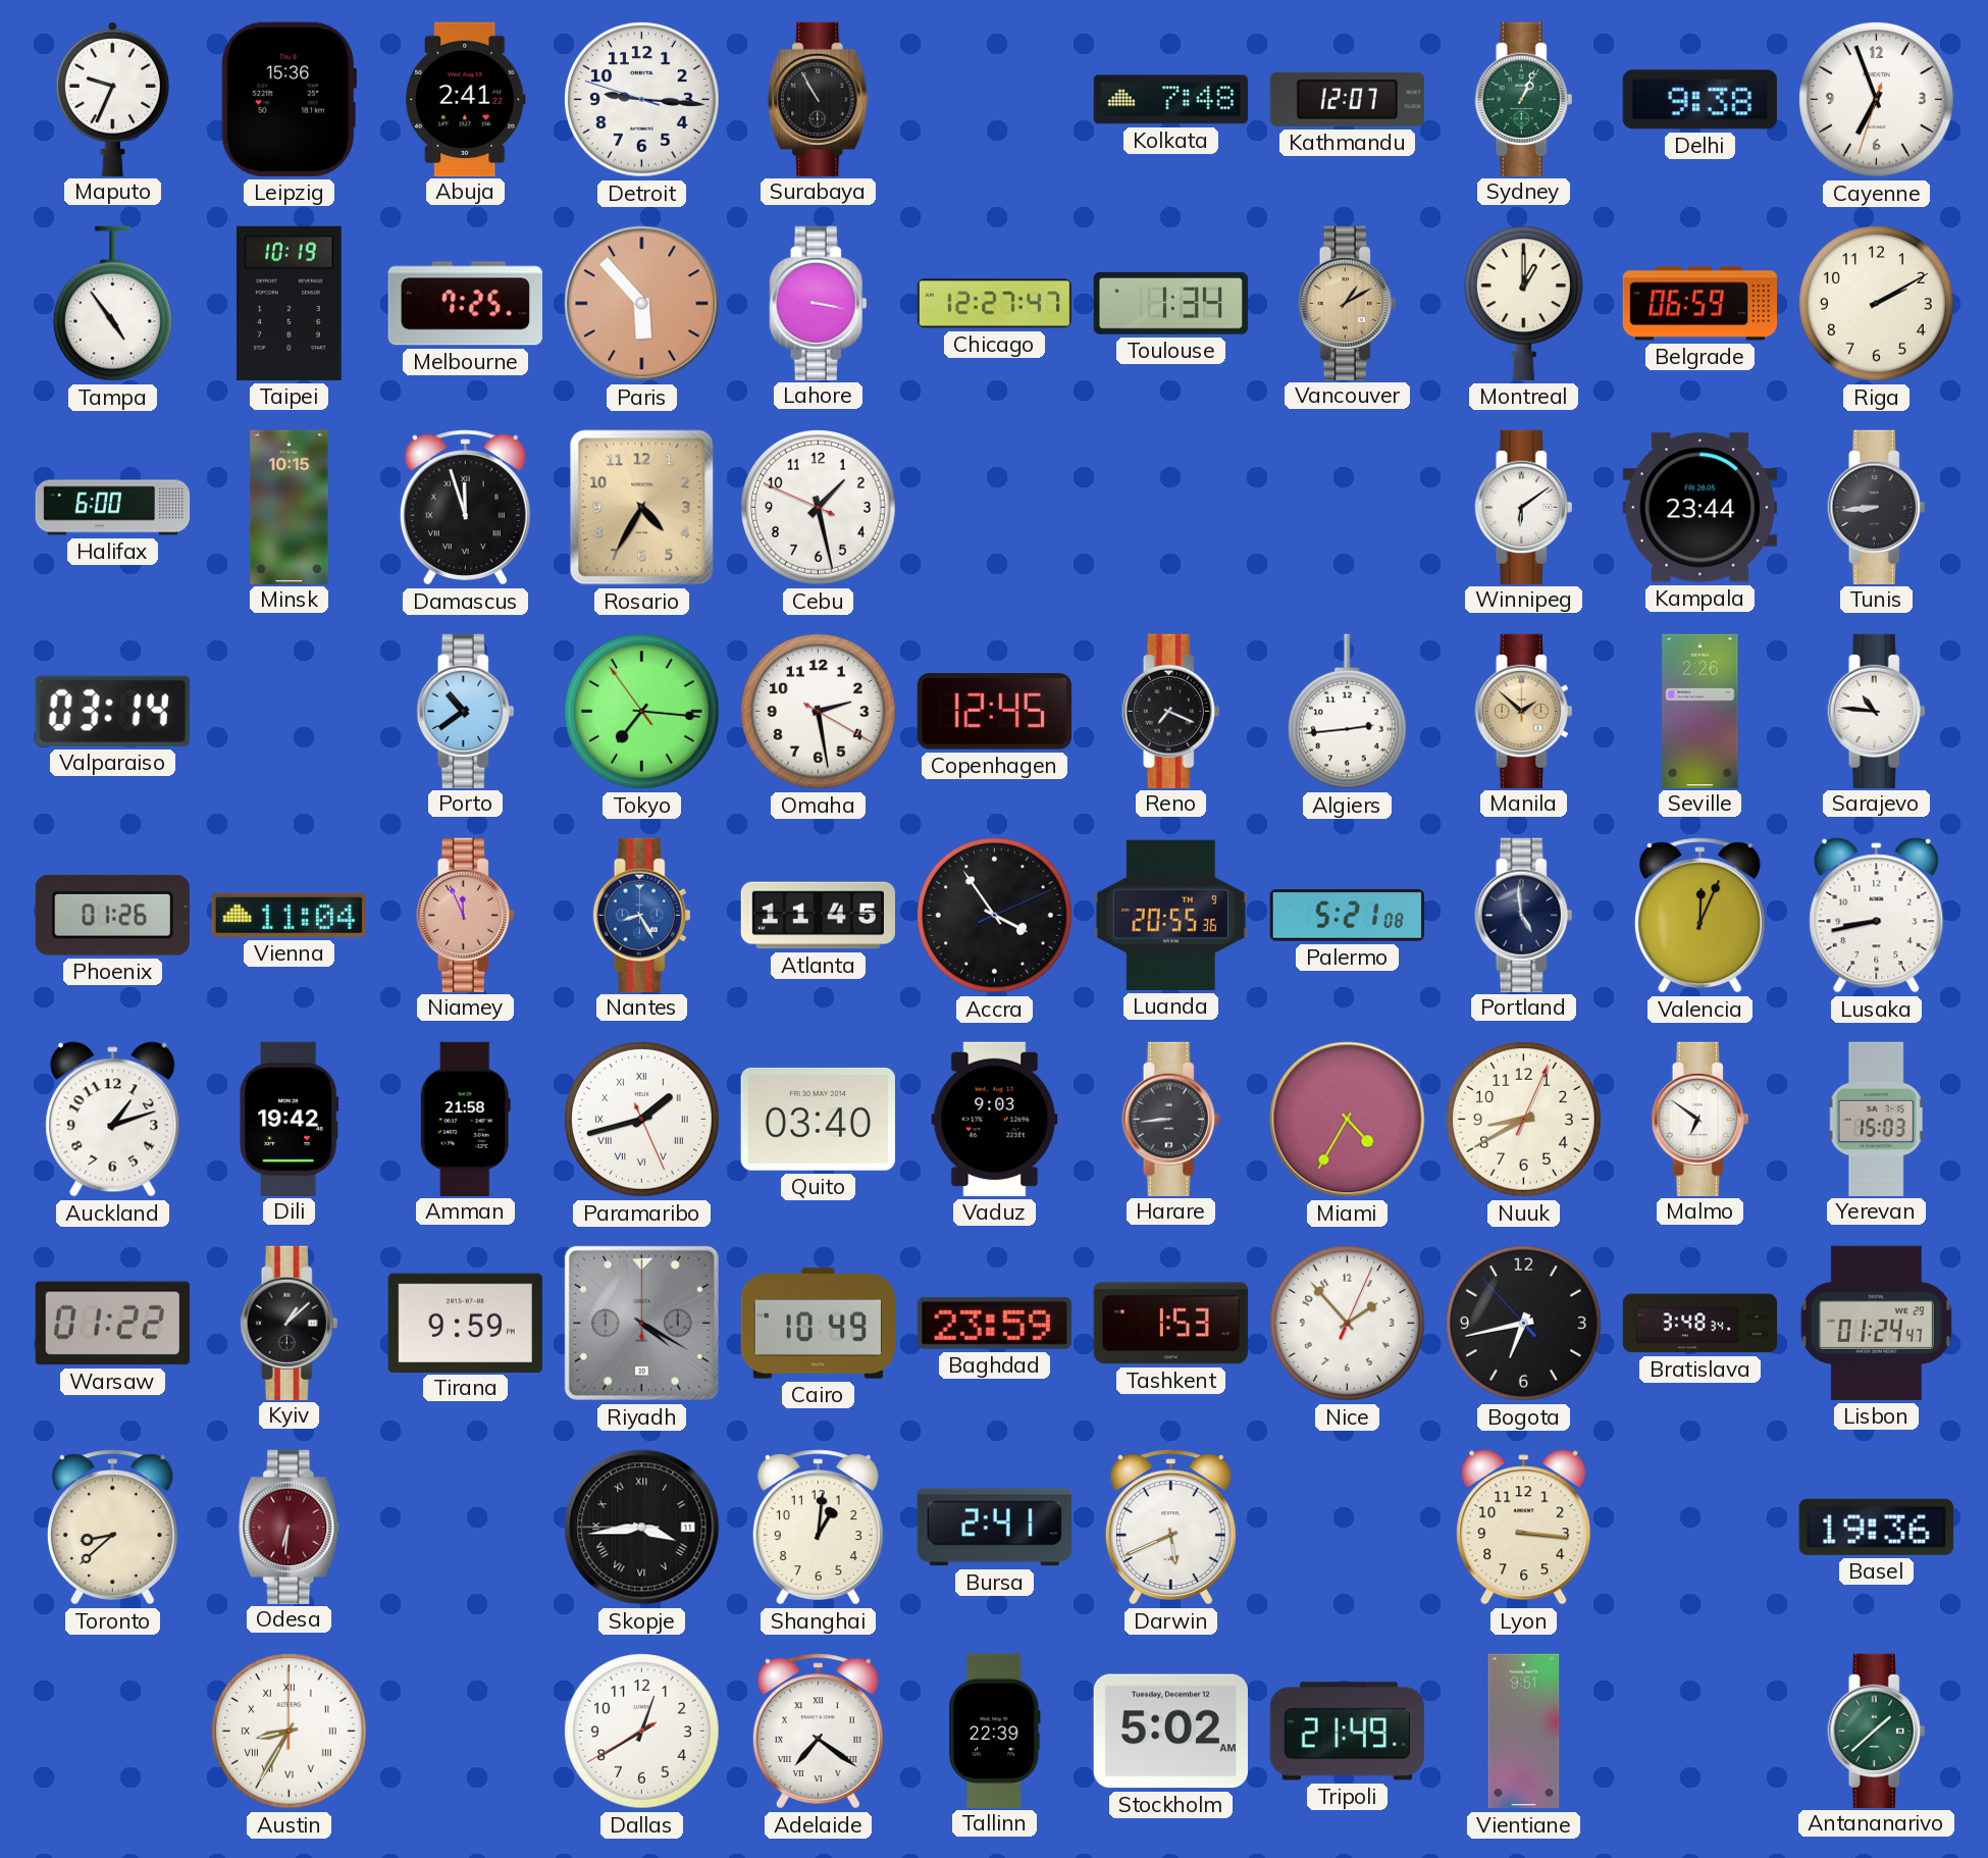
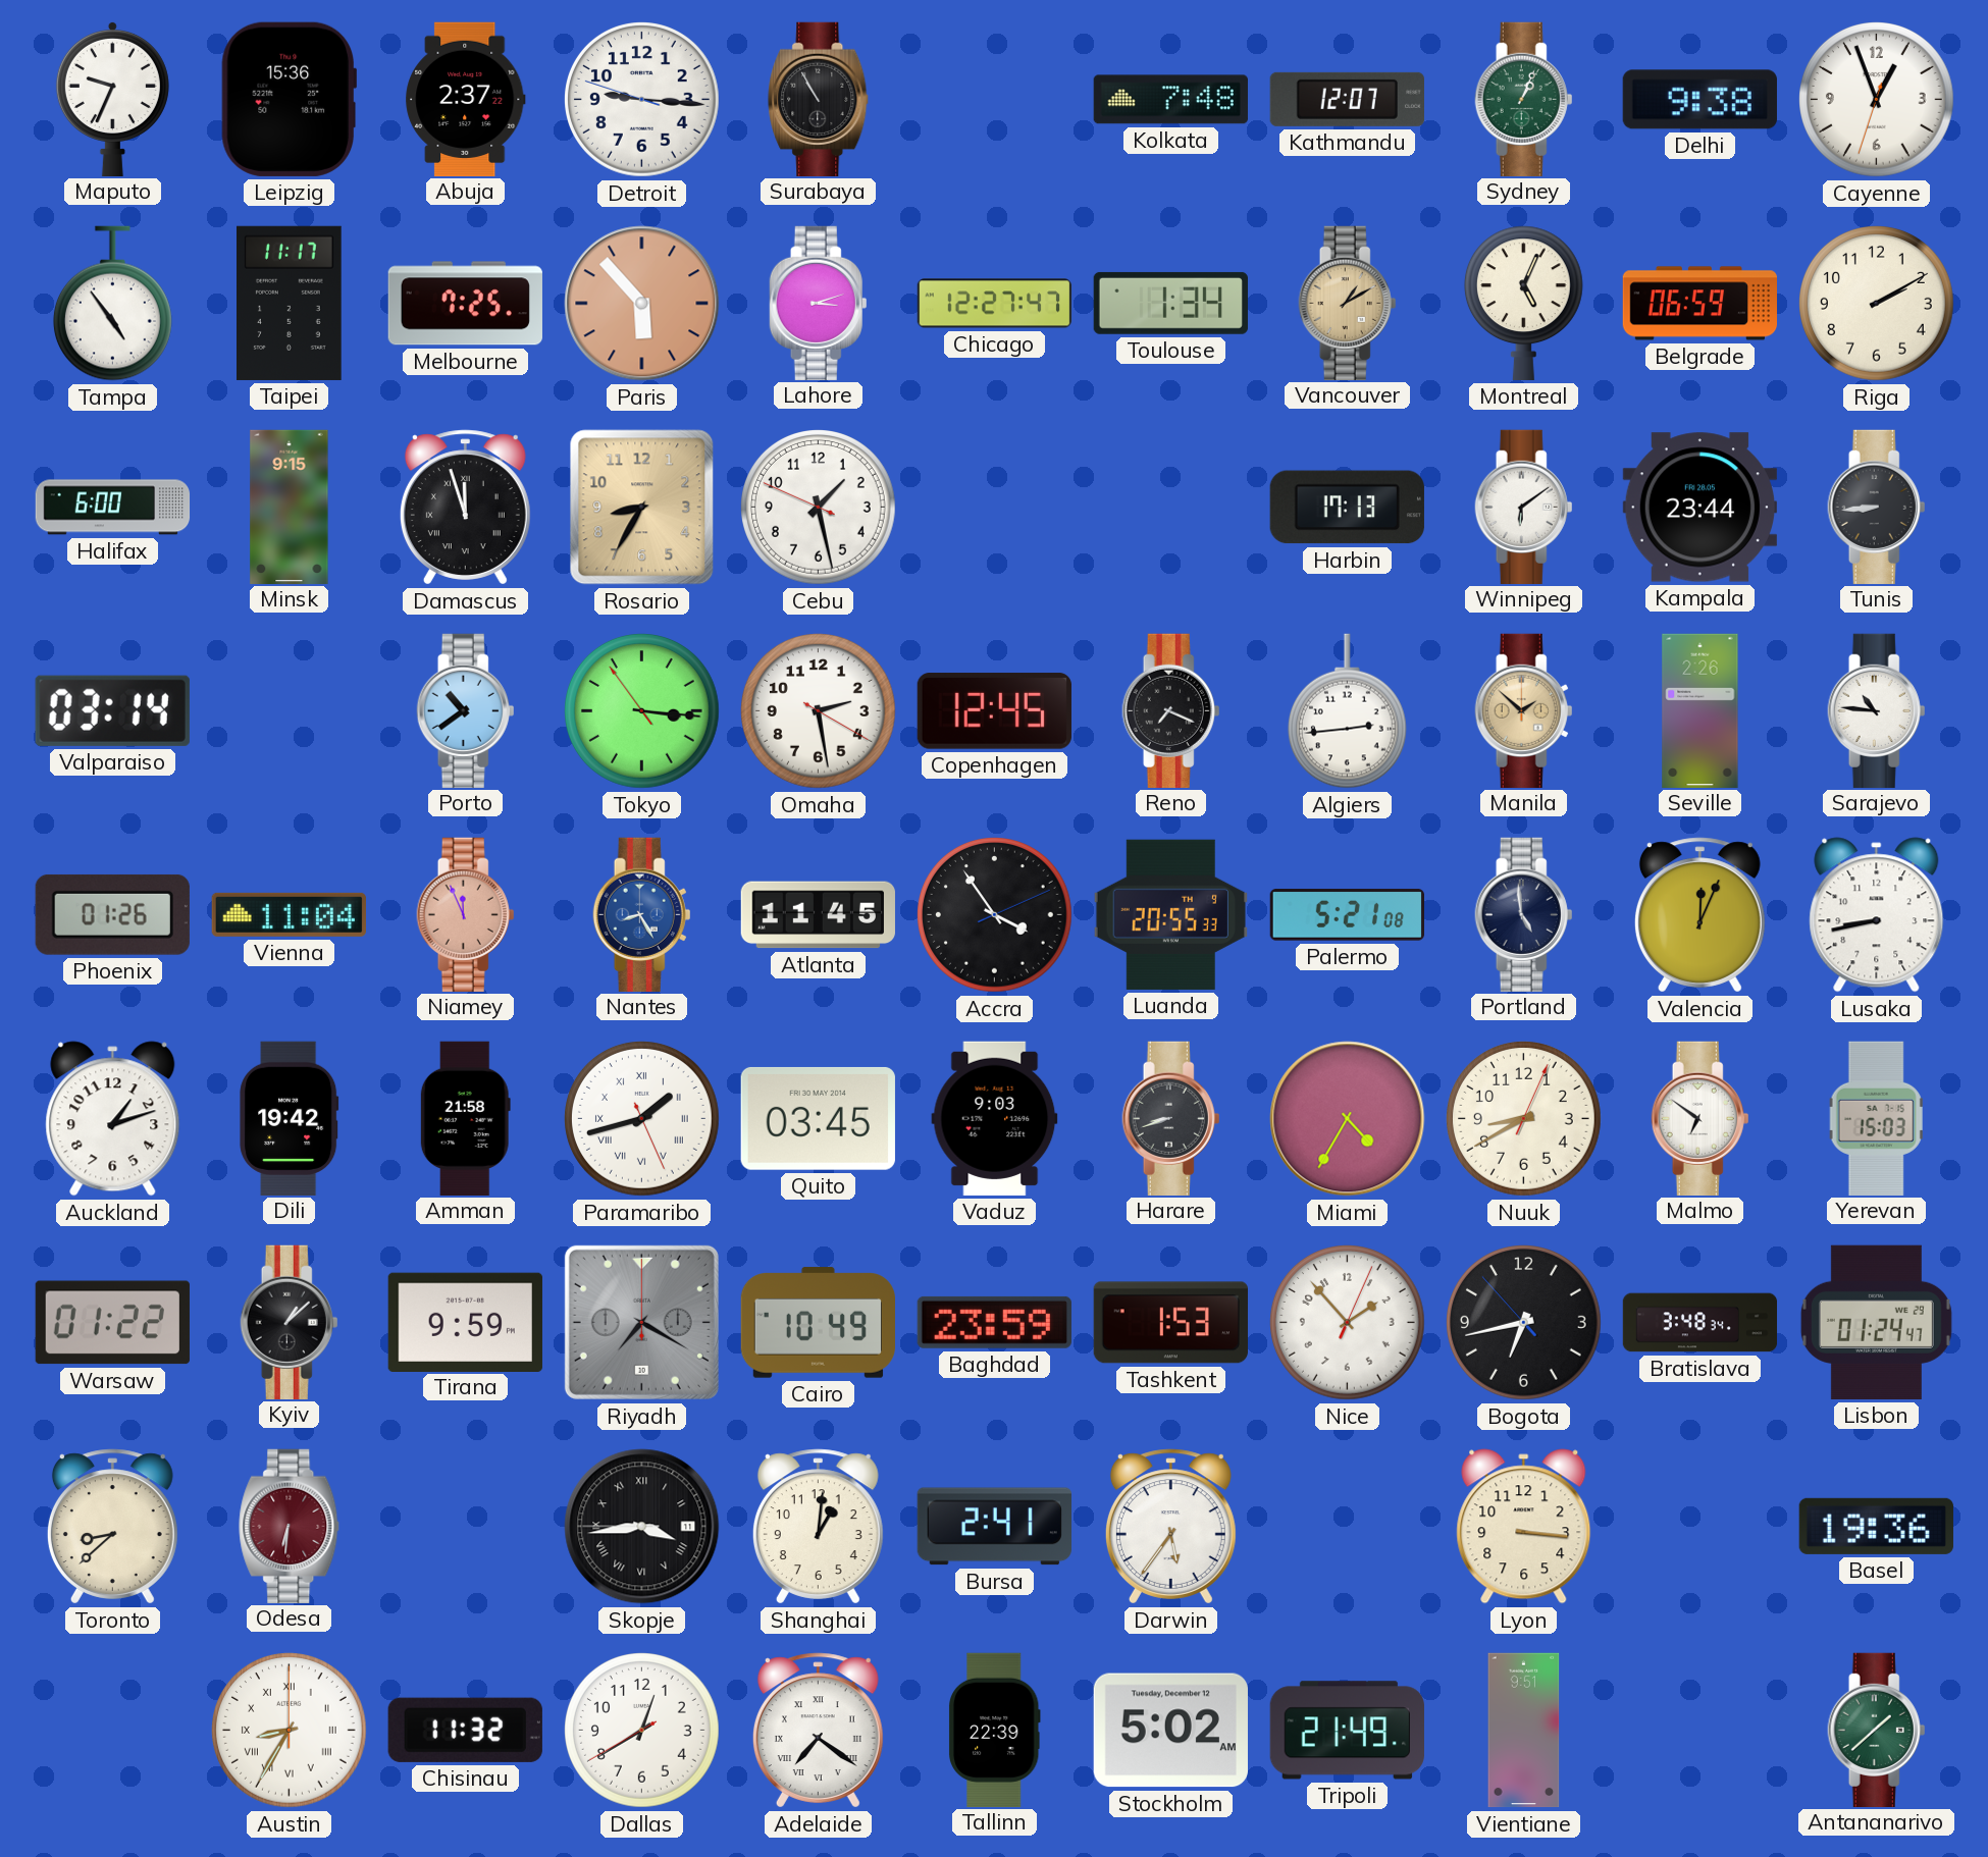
Abuja: 2:41 -> 2:37
Cayenne: 6:56 -> 12:56
Taipei: 10:19 -> 11:17
Lahore: 3:17 -> 3:12
Montreal: 1:00 -> 5:04
Minsk: 10:15 -> 9:15
Rosario: 4:35 -> 8:35
Harbin: none -> 17:13
Tokyo: 7:15 -> 3:15
Luanda: 20:55:36 -> 20:55:33
Quito: 03:40 -> 03:45
Harare: 8:44 -> 8:42
Riyadh: 4:20 -> 7:20
Darwin: 5:41 -> 5:36
Chisinau: none -> 11:32
